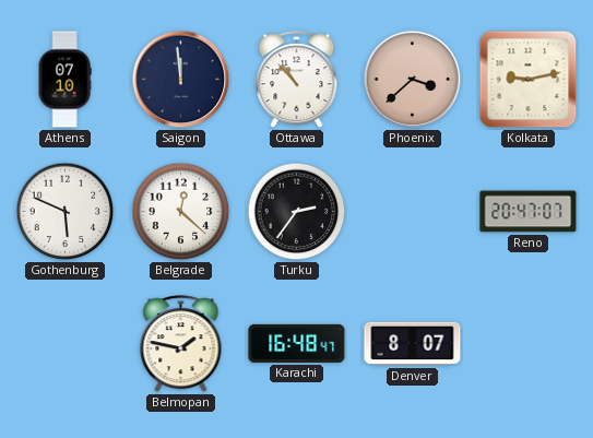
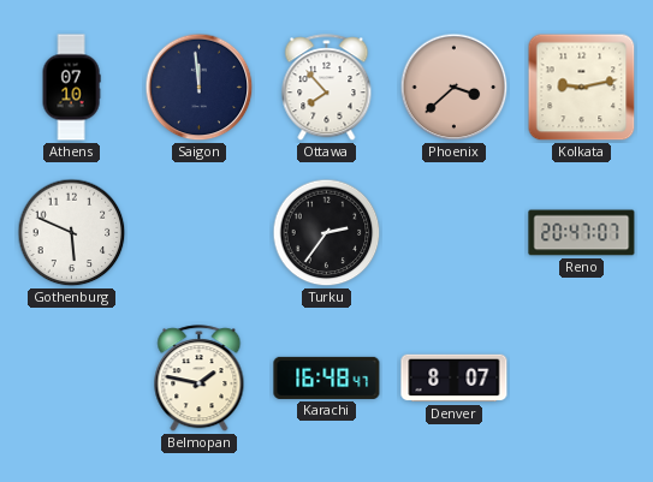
Ottawa: 10:53 -> 7:53
Belgrade: 12:22 -> none
